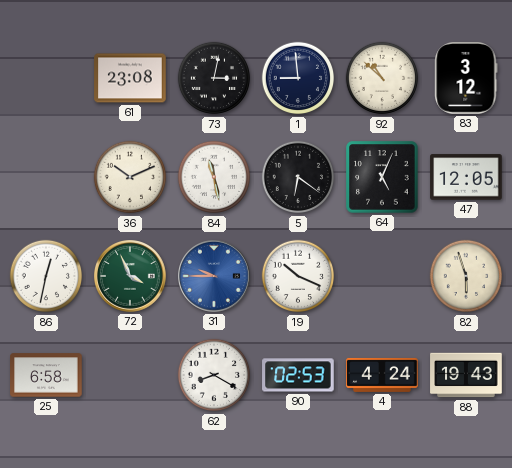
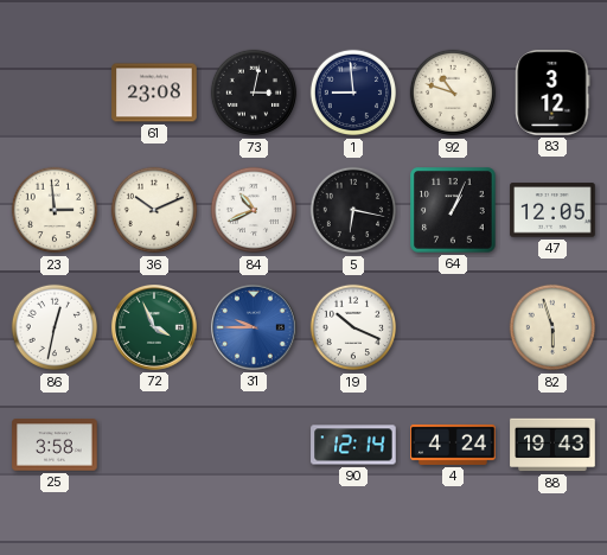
92: 10:52 -> 10:48
23: none -> 2:59
84: 11:28 -> 10:41
5: 6:21 -> 6:17
64: 5:04 -> 1:04
25: 6:58 -> 3:58
62: 8:20 -> none
90: 02:53 -> 12:14
